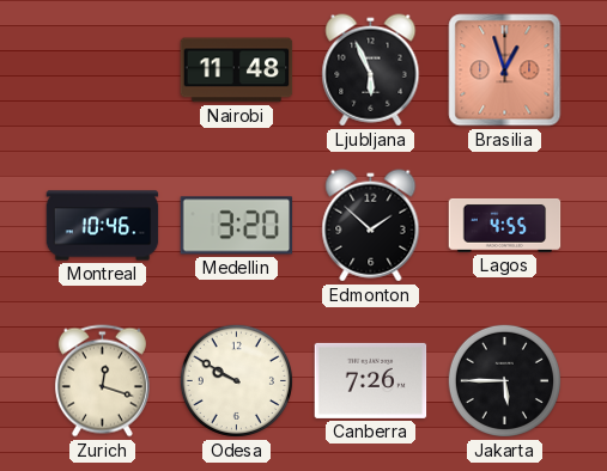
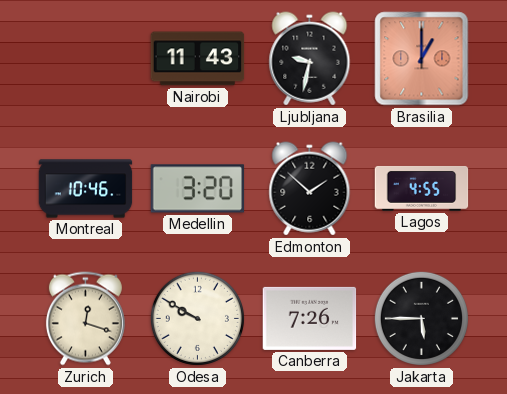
Nairobi: 11:48 -> 11:43
Ljubljana: 5:56 -> 9:32
Brasilia: 12:57 -> 1:00
